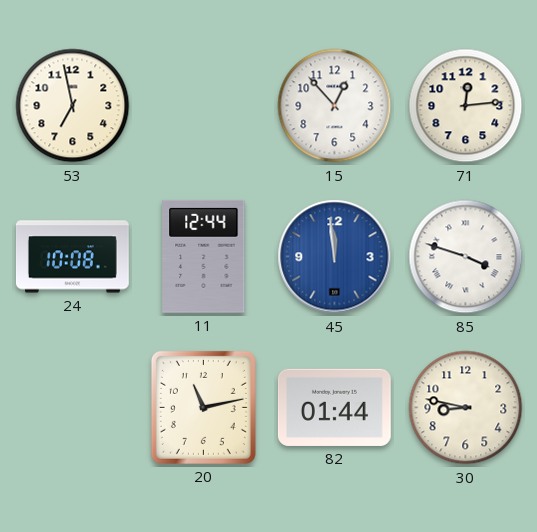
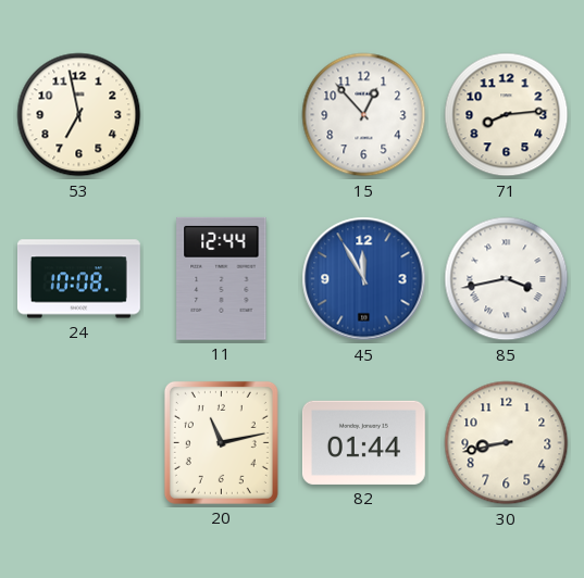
71: 12:14 -> 8:14
45: 11:59 -> 11:55
85: 3:48 -> 3:43
30: 8:47 -> 8:43
